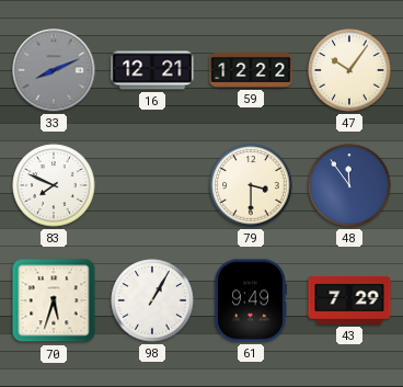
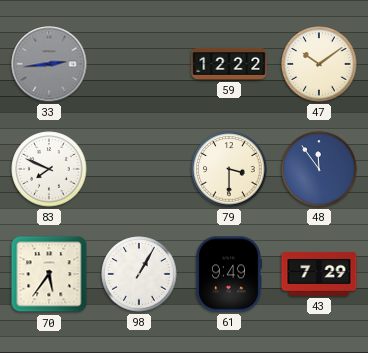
33: 8:11 -> 2:44
16: 12:21 -> none
47: 10:06 -> 10:09
70: 5:33 -> 5:36
